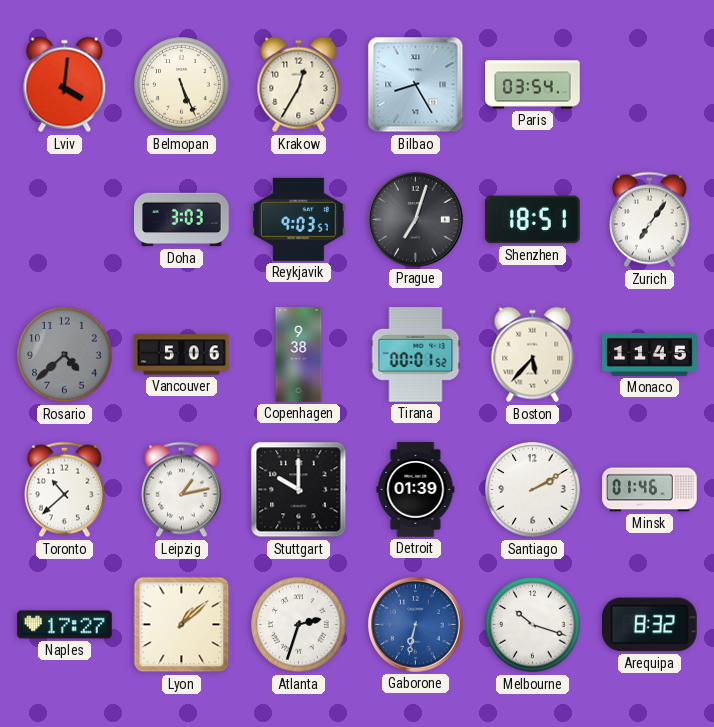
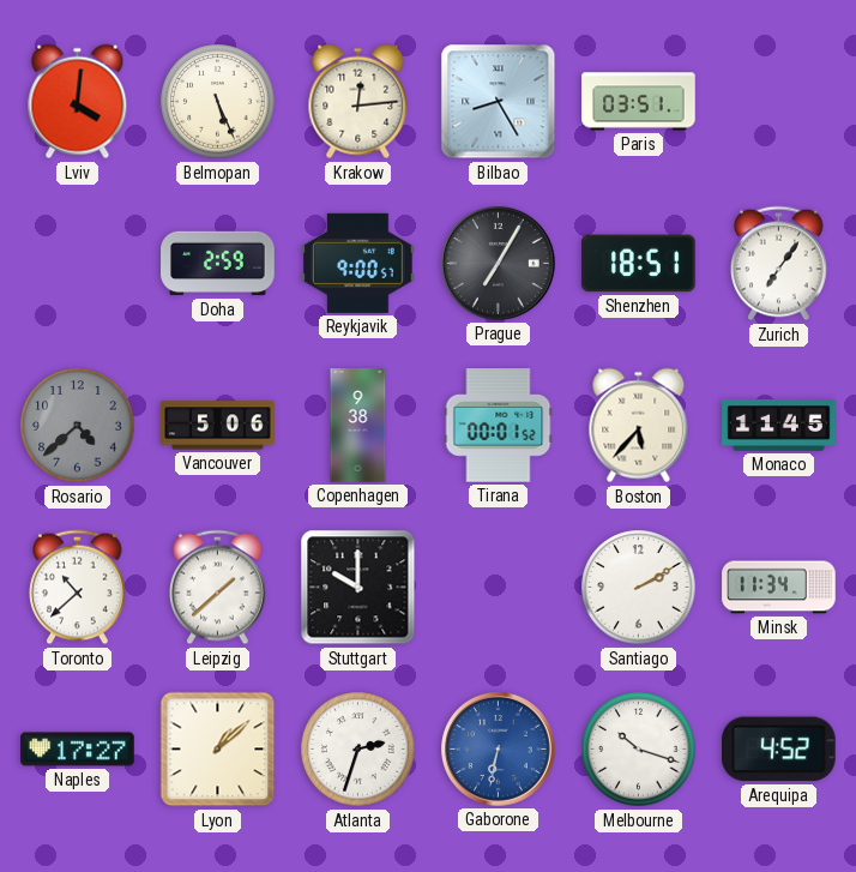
Krakow: 12:35 -> 12:14
Paris: 03:54 -> 03:51
Doha: 3:03 -> 2:59
Reykjavik: 9:03 -> 9:00
Prague: 7:03 -> 7:05
Leipzig: 1:13 -> 1:38
Detroit: 01:39 -> none
Minsk: 01:46 -> 11:34
Arequipa: 8:32 -> 4:52
